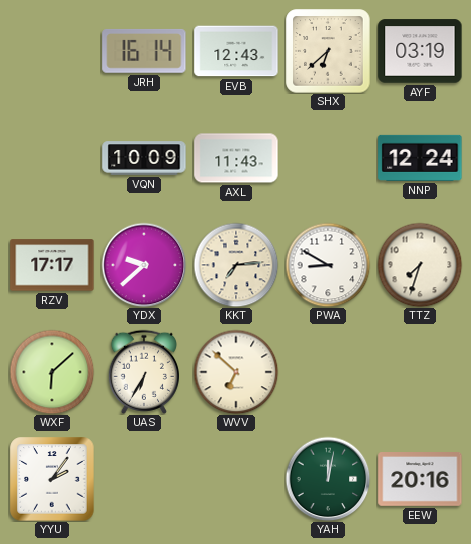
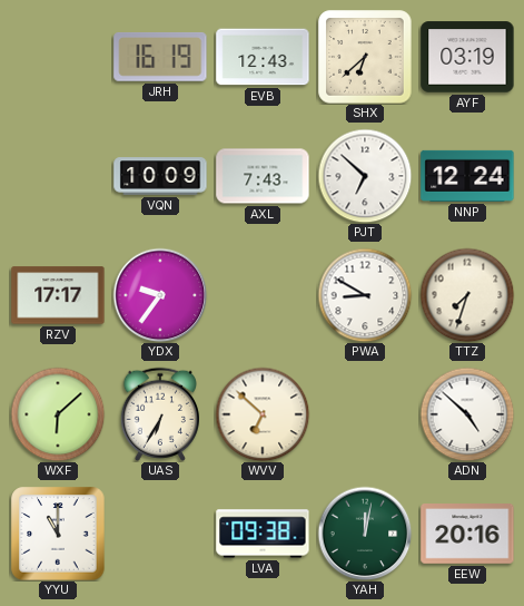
JRH: 16:14 -> 16:19
AXL: 11:43 -> 7:43
PJT: none -> 6:52
YDX: 9:38 -> 9:36
KKT: 7:14 -> none
ADN: none -> 4:52
YYU: 2:06 -> 11:00
LVA: none -> 09:38
